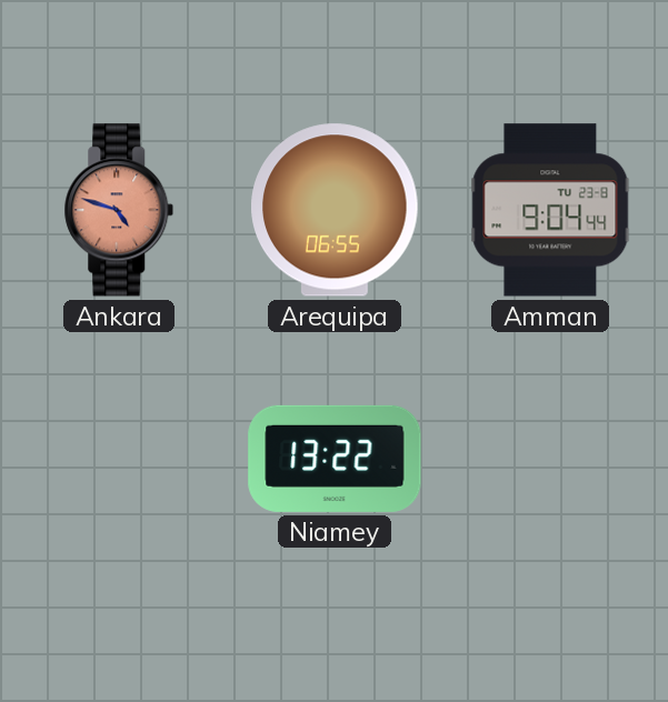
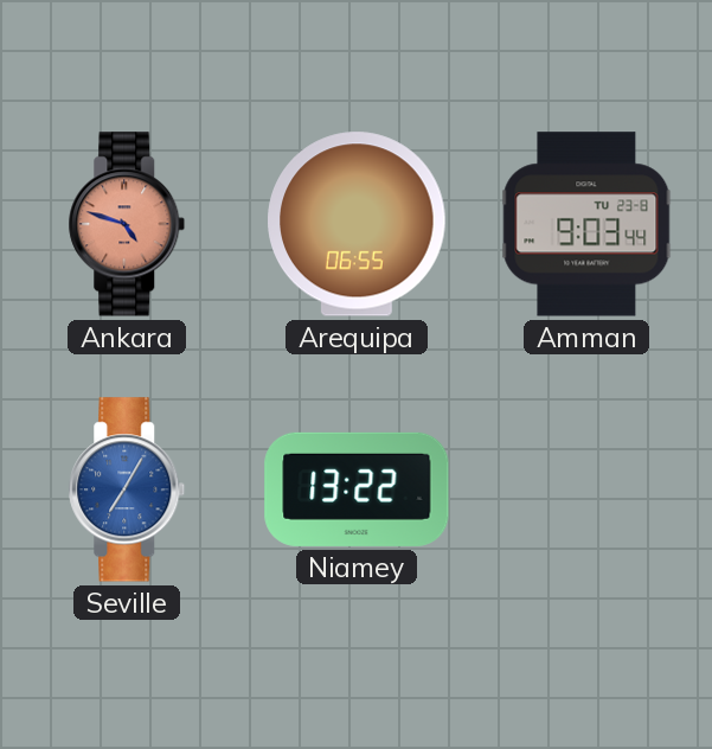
Amman: 9:04 -> 9:03
Seville: none -> 7:05
